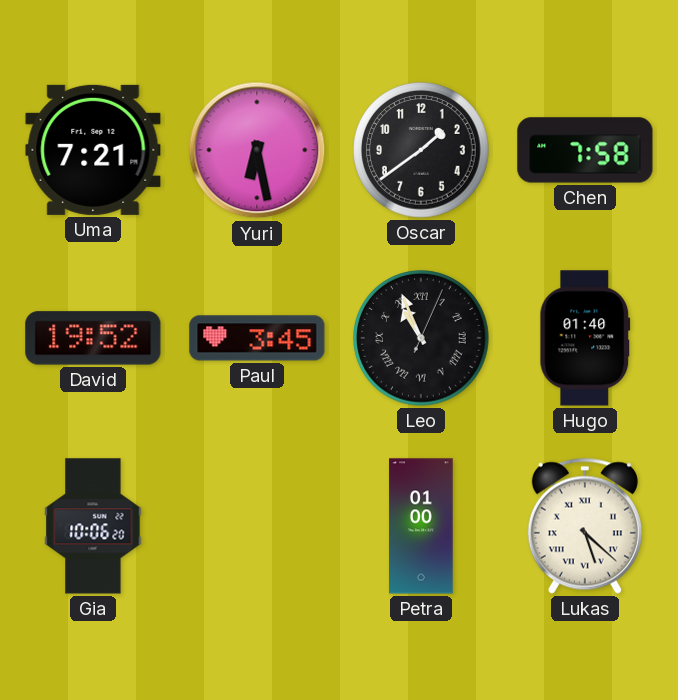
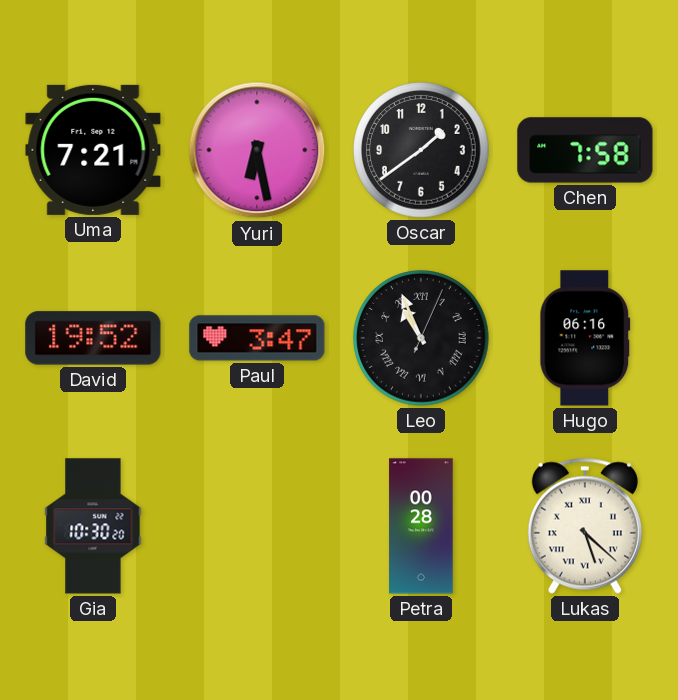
Paul: 3:45 -> 3:47
Hugo: 01:40 -> 06:16
Gia: 10:06 -> 10:30
Petra: 01:00 -> 00:28
